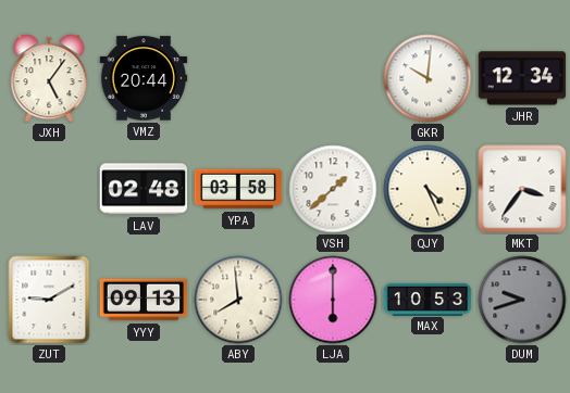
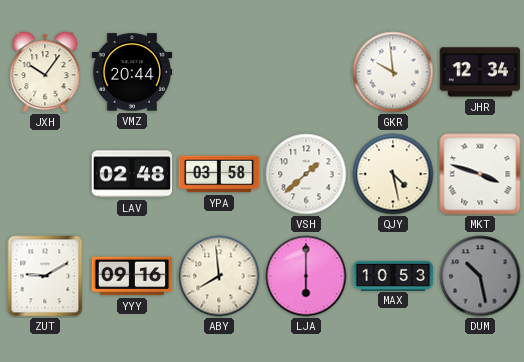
JXH: 5:06 -> 10:06
GKR: 10:01 -> 9:59
QJY: 4:26 -> 4:28
MKT: 3:36 -> 3:48
YYY: 09:13 -> 09:16
DUM: 9:42 -> 10:28
